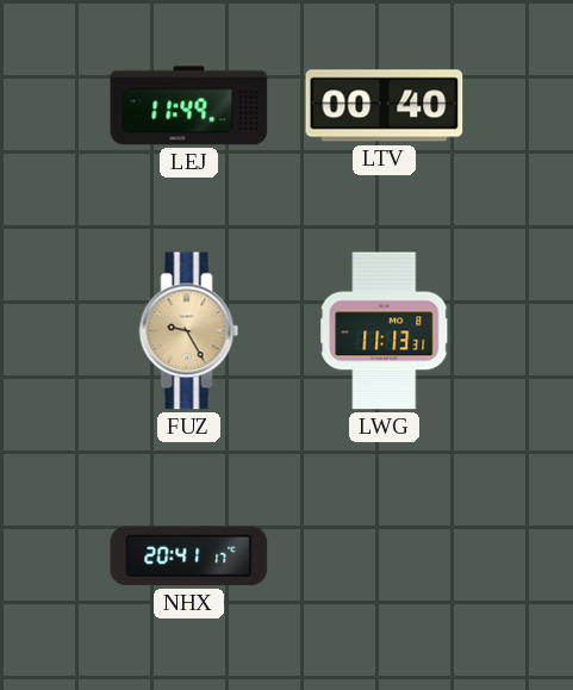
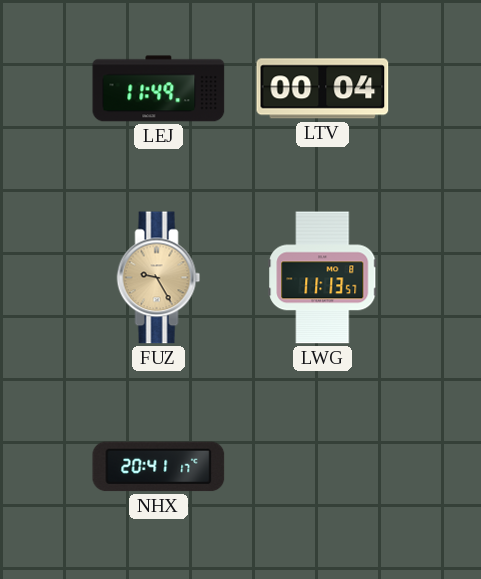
LTV: 00:40 -> 00:04
LWG: 11:13:31 -> 11:13:57
